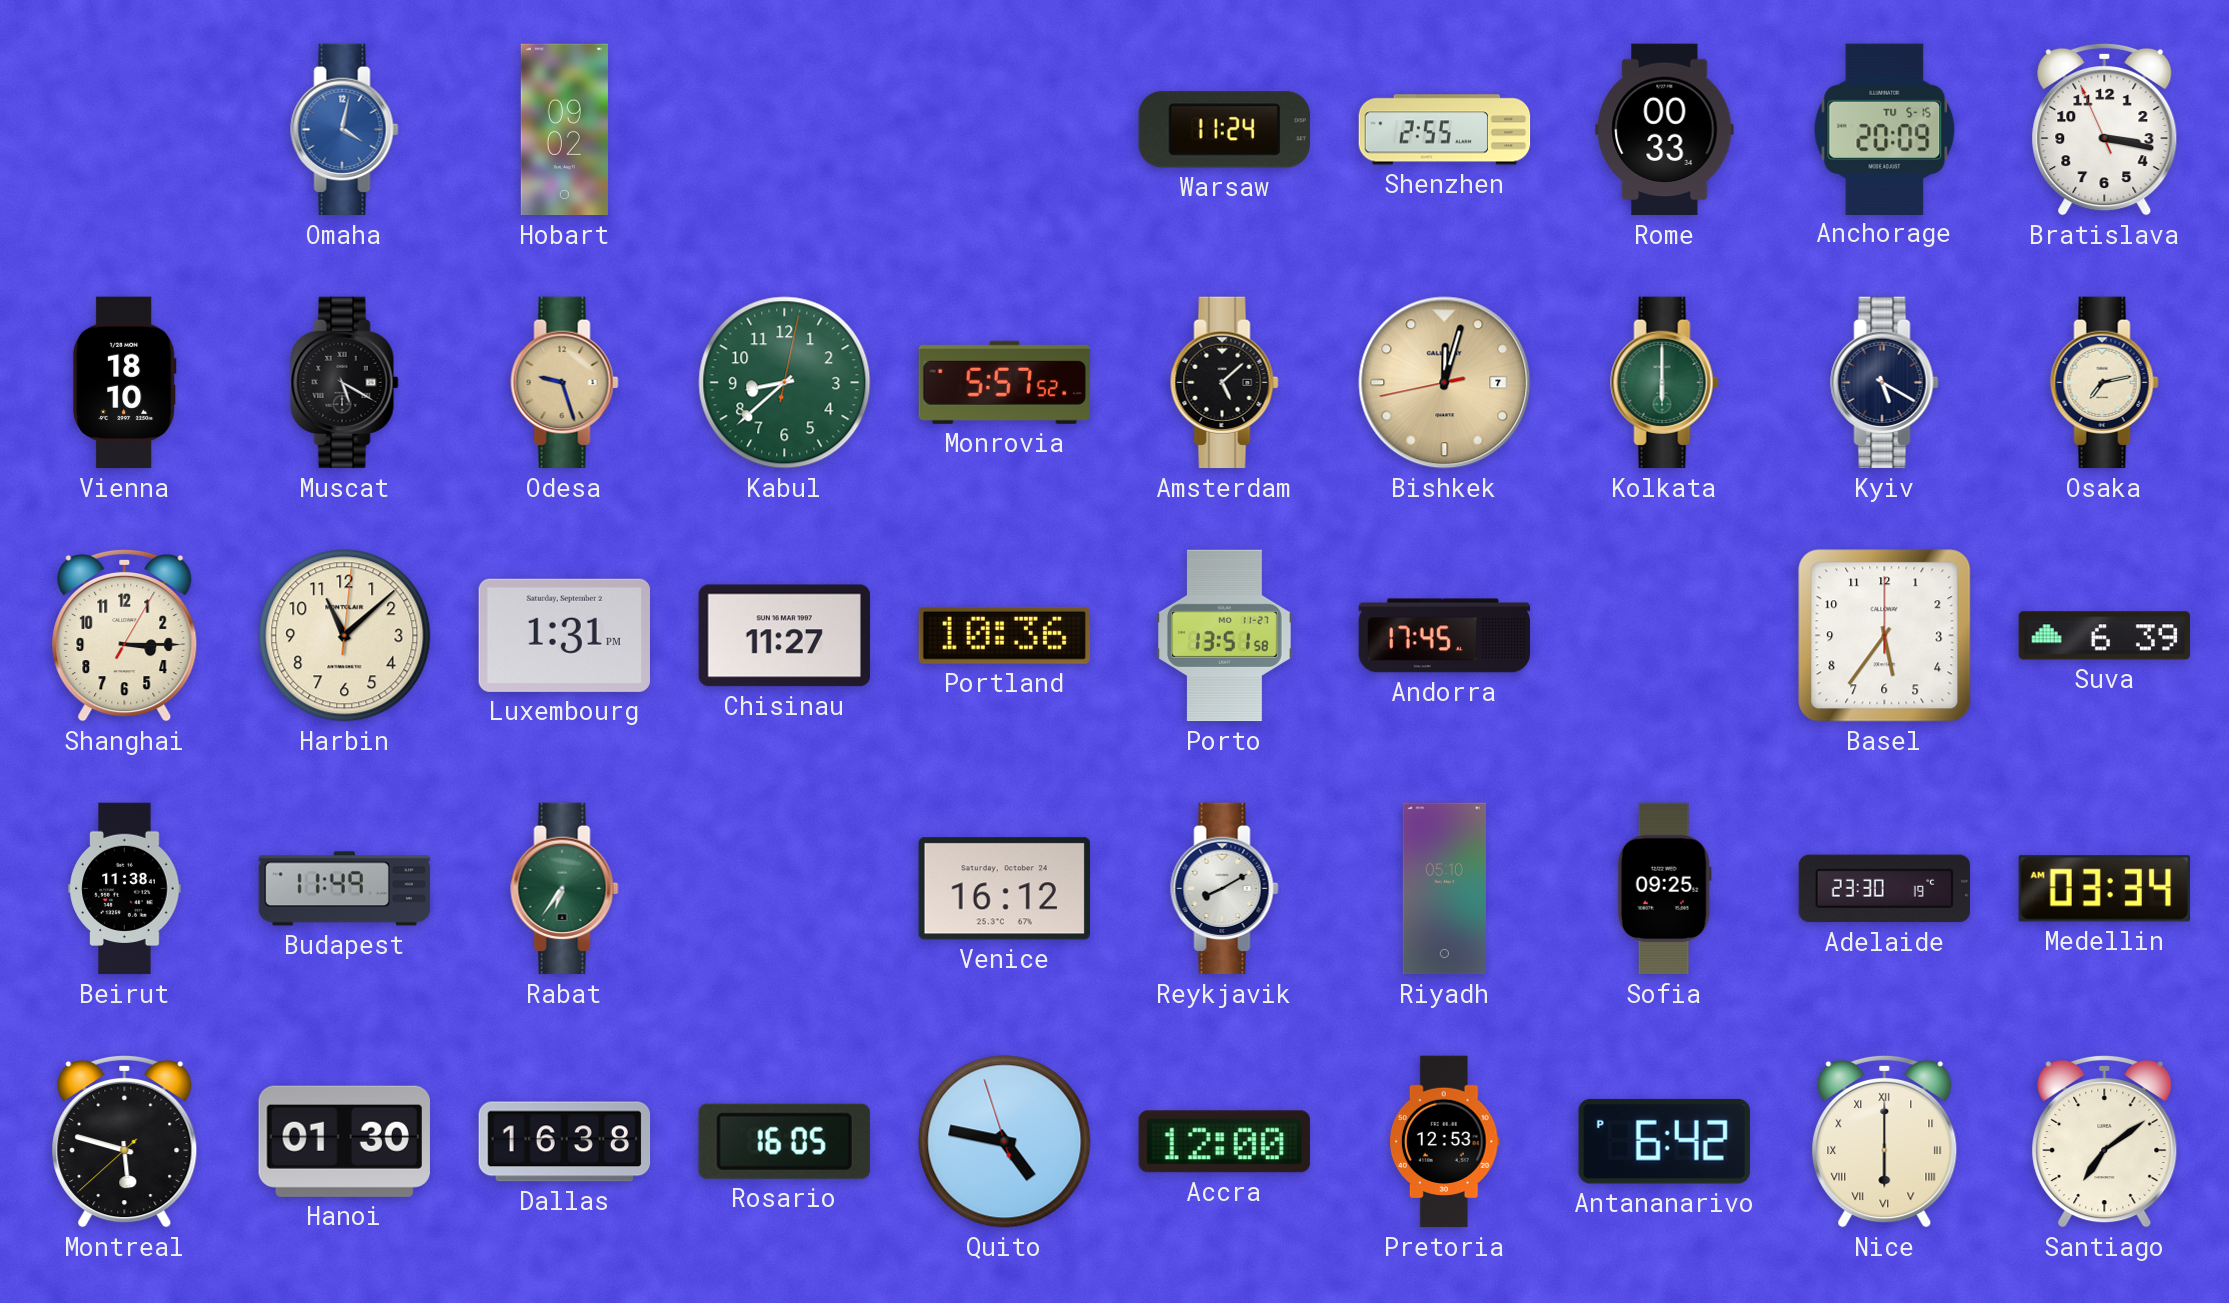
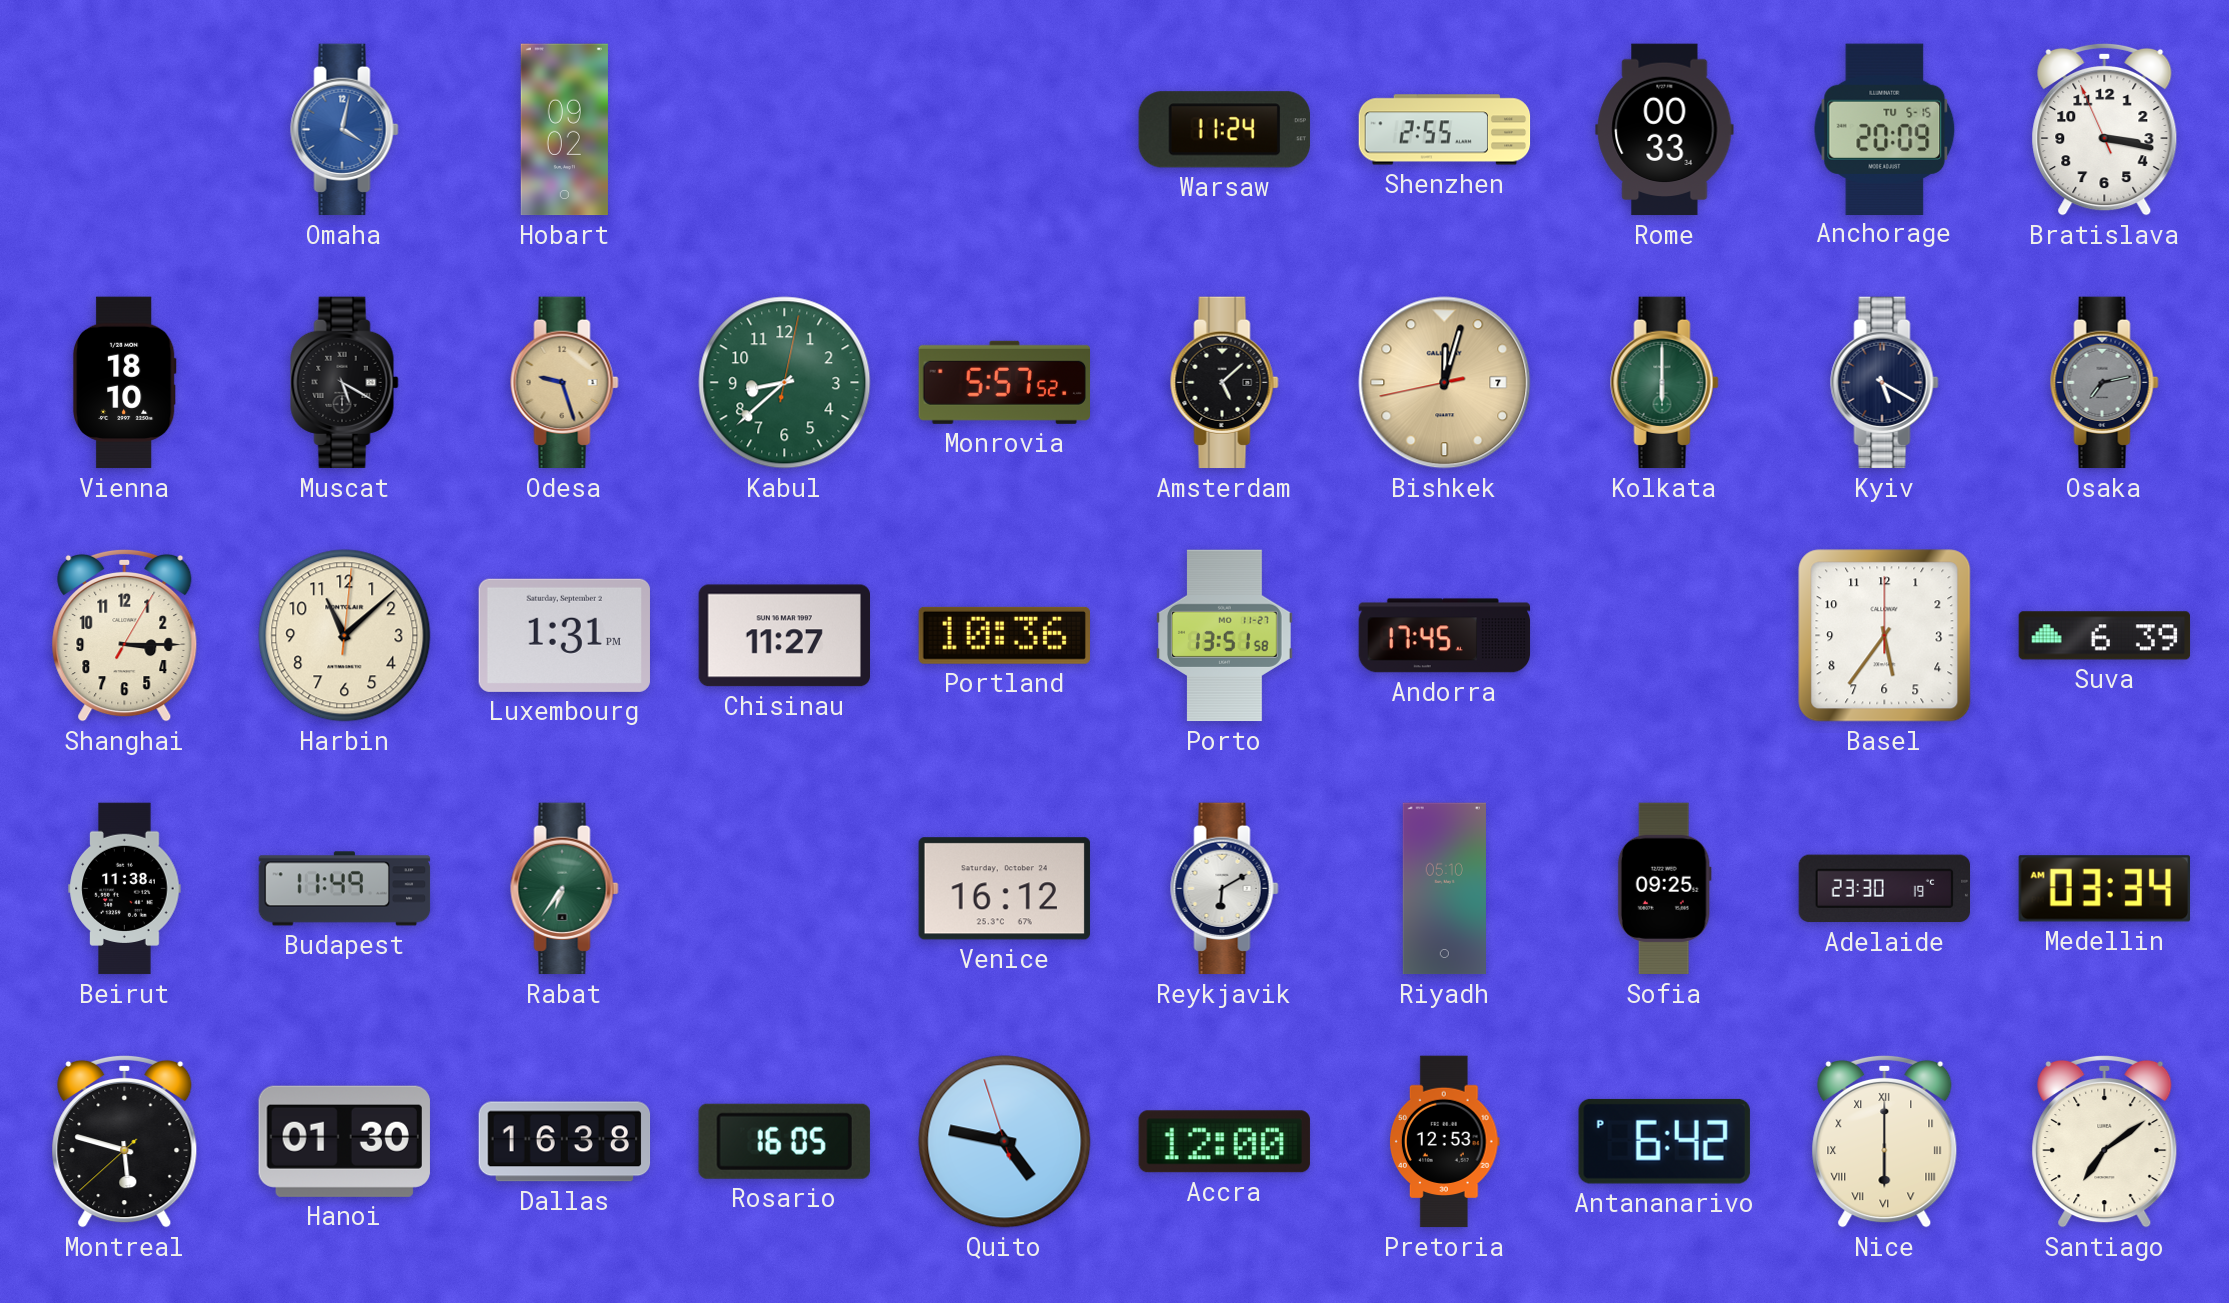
Osaka dial: cream -> grey
Reykjavik: 8:10 -> 6:10
